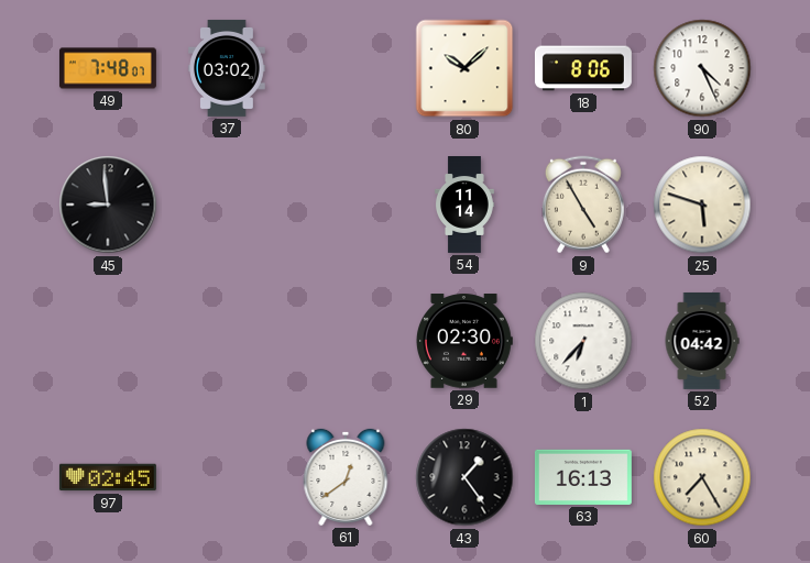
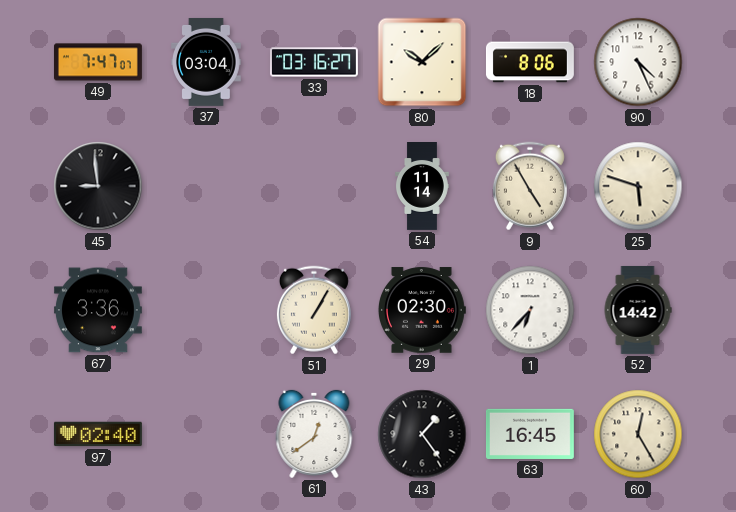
49: 7:48 -> 7:47
37: 03:02 -> 03:04
33: none -> 03:16
67: none -> 3:36
51: none -> 1:05
52: 04:42 -> 14:42
97: 02:45 -> 02:40
63: 16:13 -> 16:45
60: 7:25 -> 12:25
